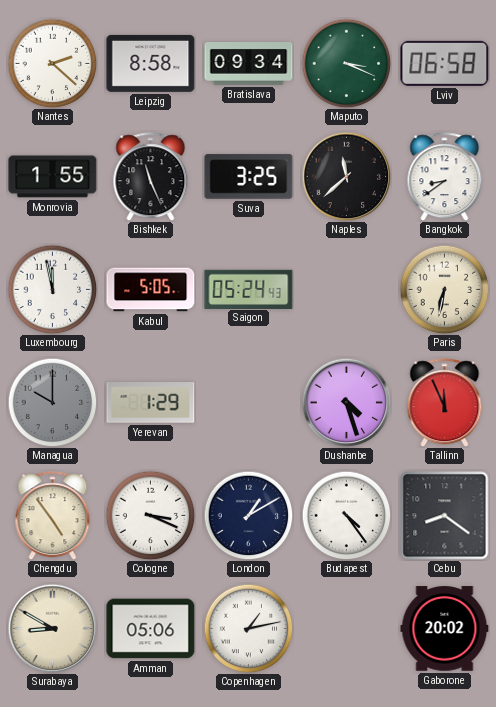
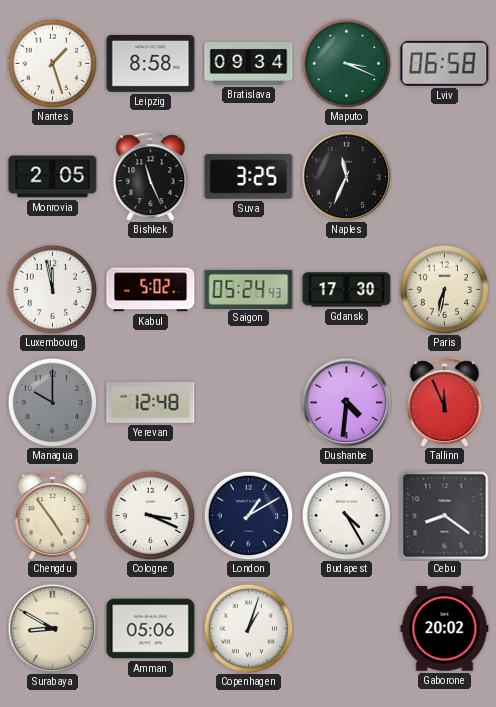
Nantes: 2:22 -> 1:27
Monrovia: 1:55 -> 2:05
Naples: 11:38 -> 11:34
Bangkok: 8:39 -> none
Kabul: 5:05 -> 5:02
Gdansk: none -> 17:30
Yerevan: 1:29 -> 12:48
Dushanbe: 4:27 -> 4:31
Budapest: 4:24 -> 4:25
Copenhagen: 1:13 -> 1:03
